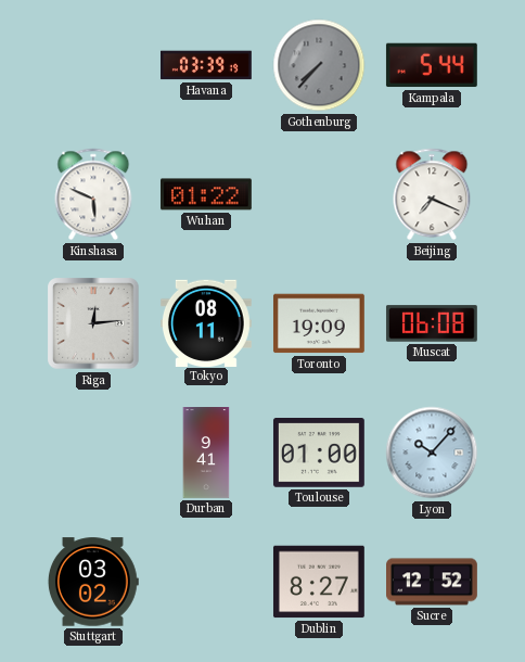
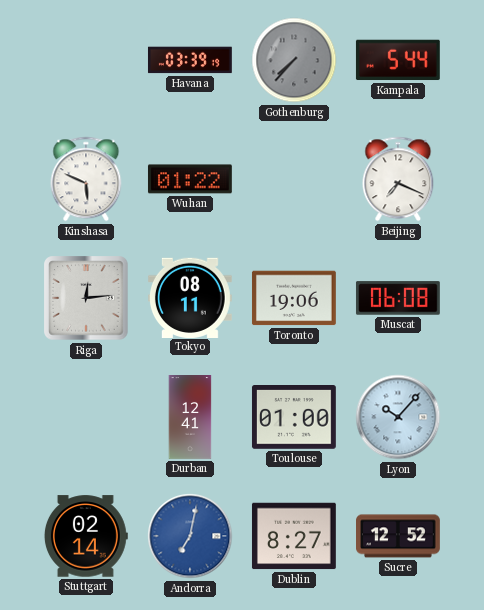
Toronto: 19:09 -> 19:06
Durban: 9:41 -> 12:41
Stuttgart: 03:02 -> 02:14
Andorra: none -> 7:02
